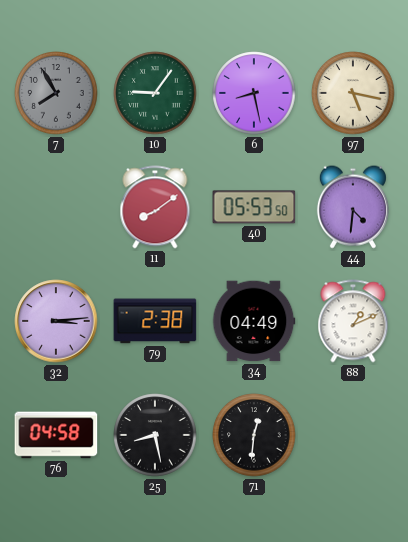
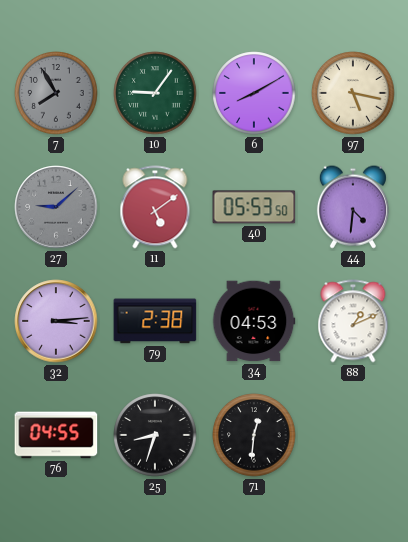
6: 8:28 -> 8:10
27: none -> 9:08
11: 8:09 -> 5:09
34: 04:49 -> 04:53
76: 04:58 -> 04:55
25: 8:28 -> 8:33
